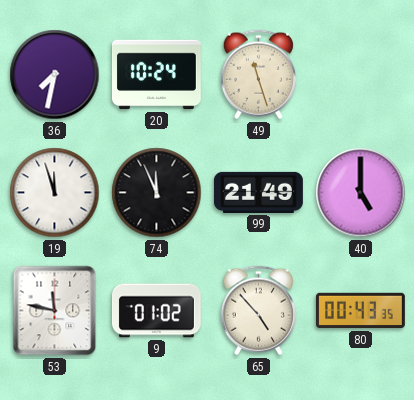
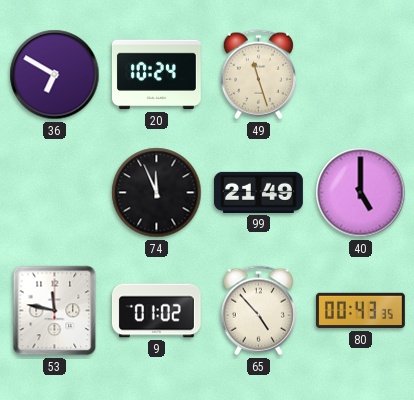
36: 7:32 -> 6:50
19: 11:57 -> none
